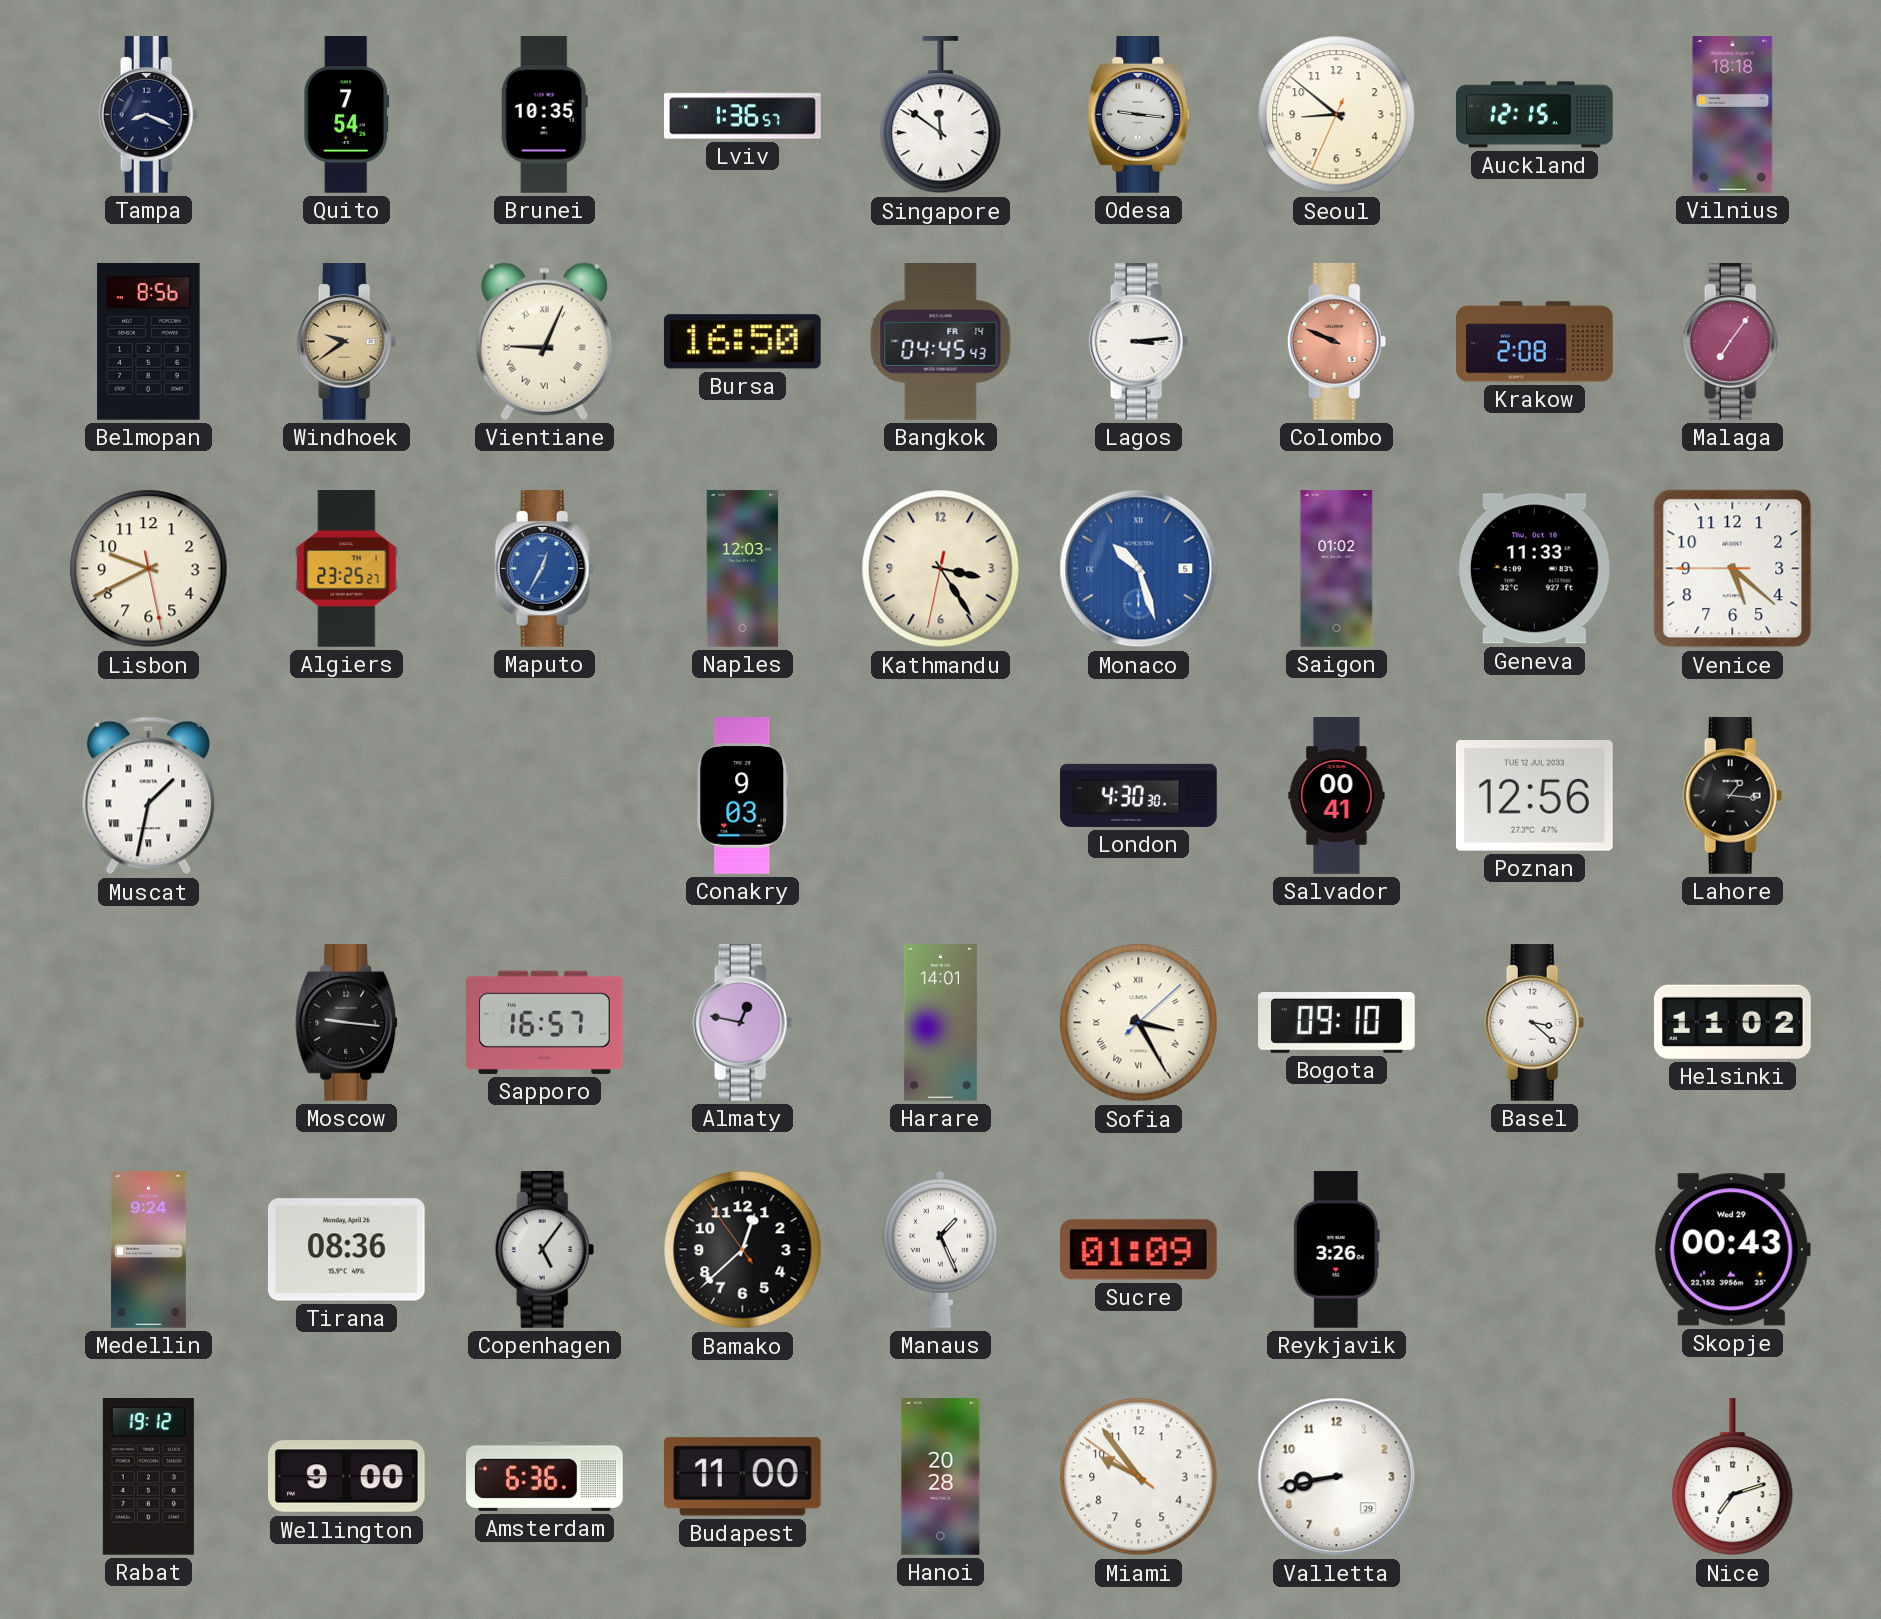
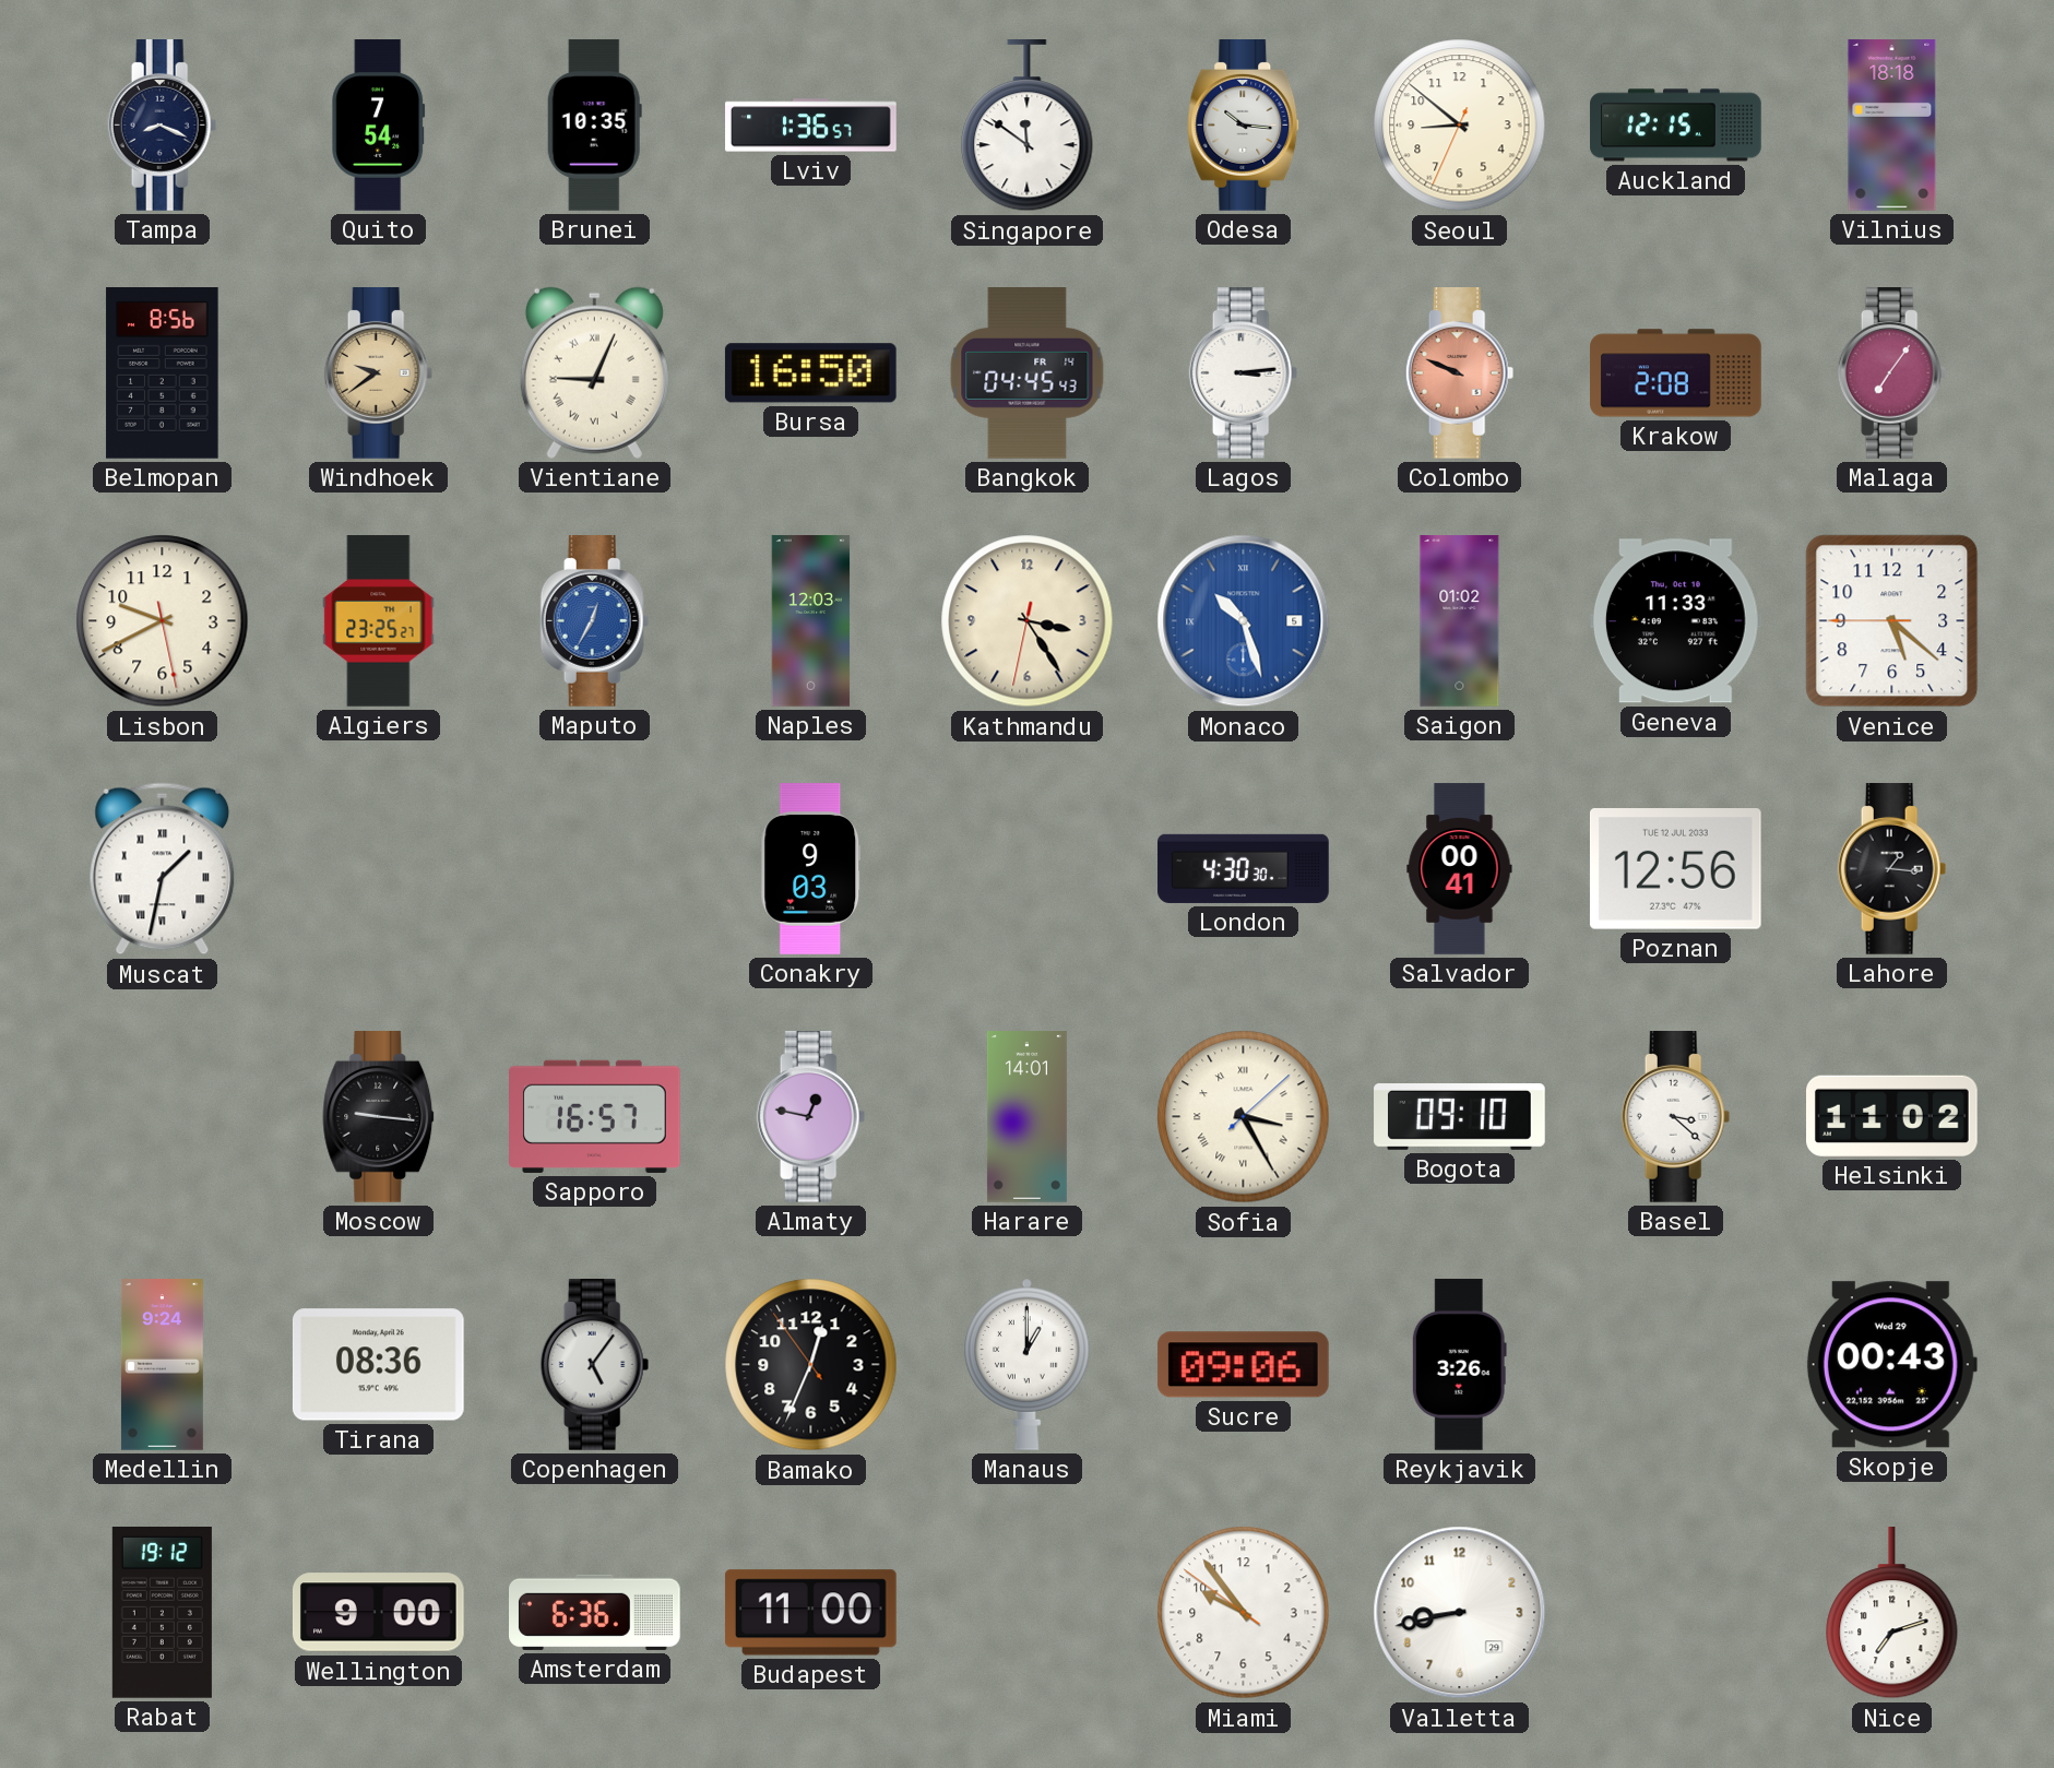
Odesa: 9:16 -> 10:16
Bamako: 12:37 -> 12:33
Manaus: 1:26 -> 1:00
Sucre: 01:09 -> 09:06
Hanoi: 20:28 -> none
